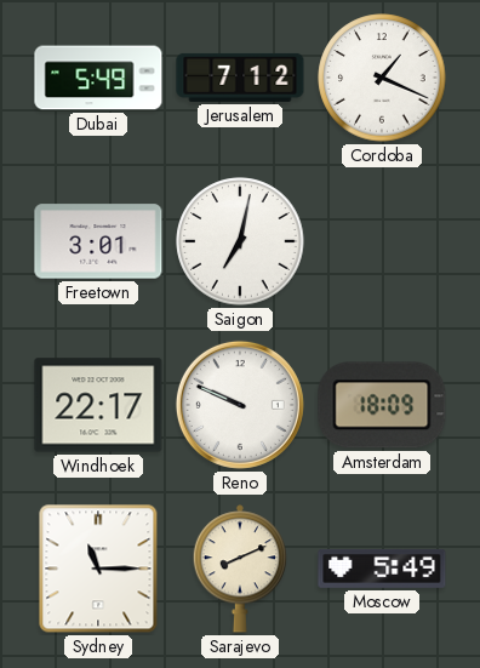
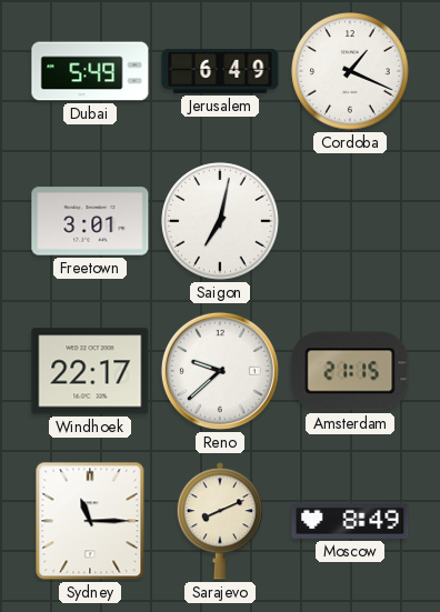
Jerusalem: 7:12 -> 6:49
Reno: 9:49 -> 9:38
Amsterdam: 18:09 -> 21:15
Moscow: 5:49 -> 8:49
